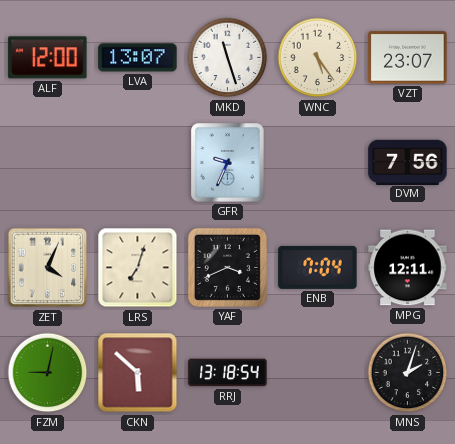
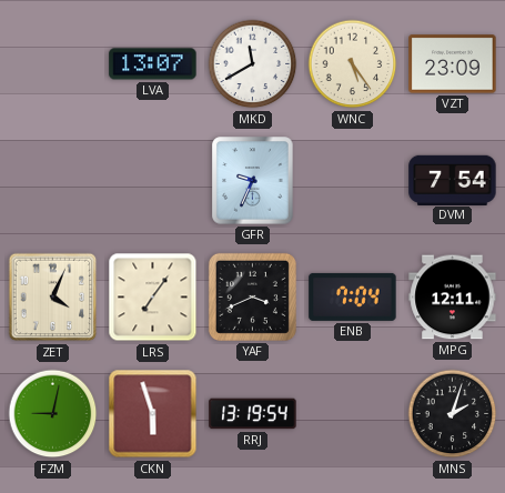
ALF: 12:00 -> none
MKD: 11:27 -> 11:40
VZT: 23:07 -> 23:09
DVM: 7:56 -> 7:54
LRS: 7:03 -> 7:06
CKN: 5:52 -> 5:57
RRJ: 13:18 -> 13:19
